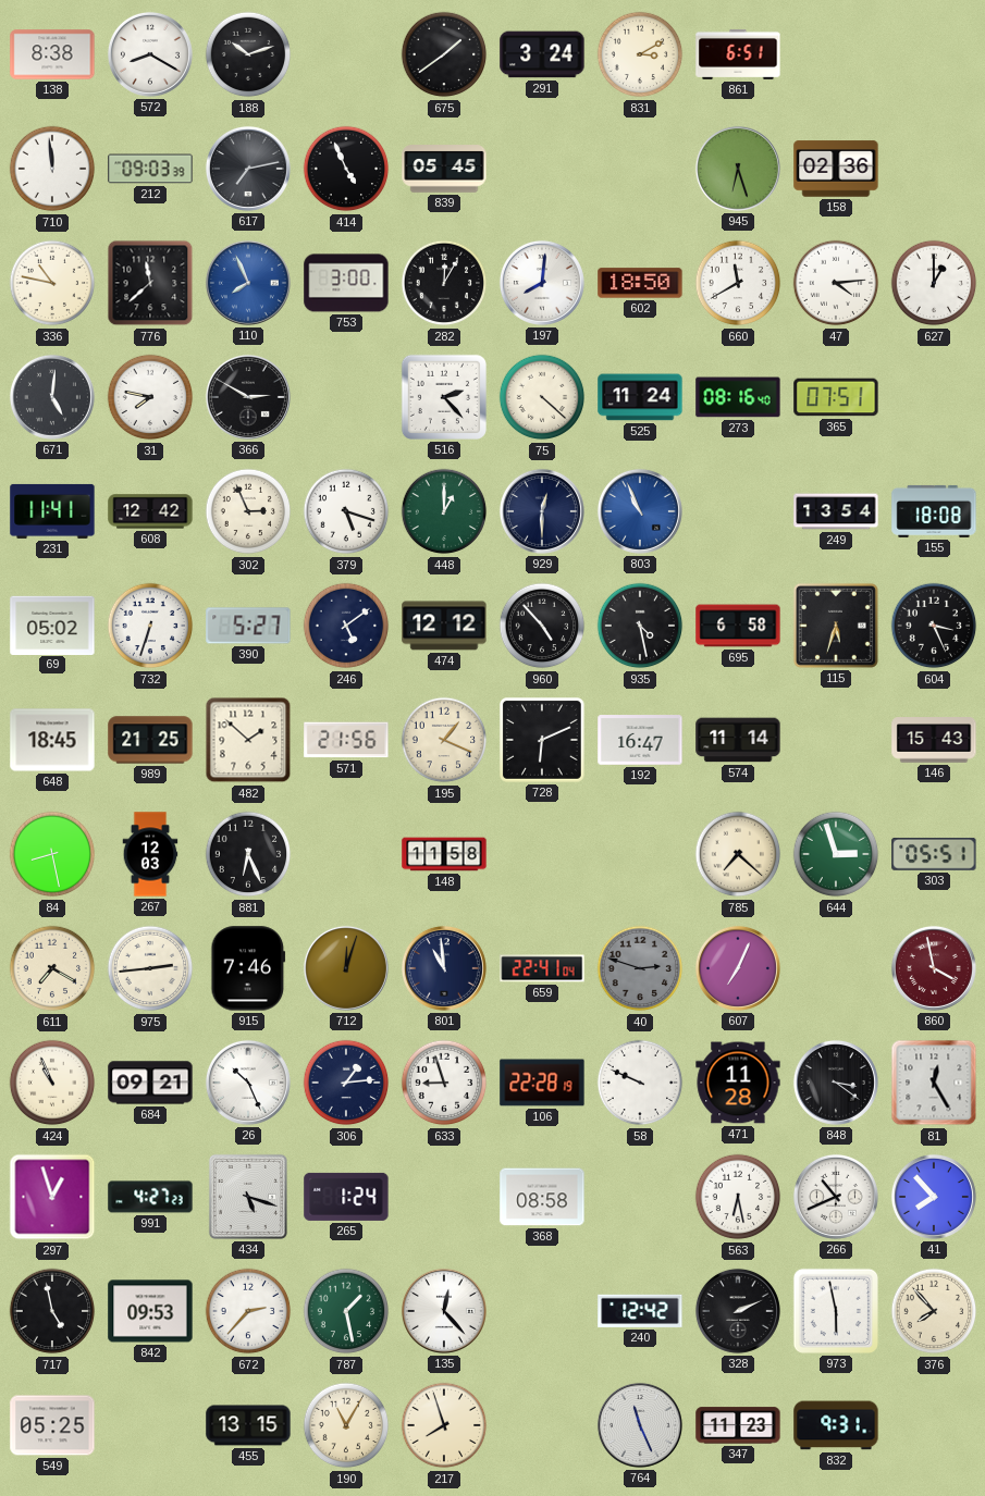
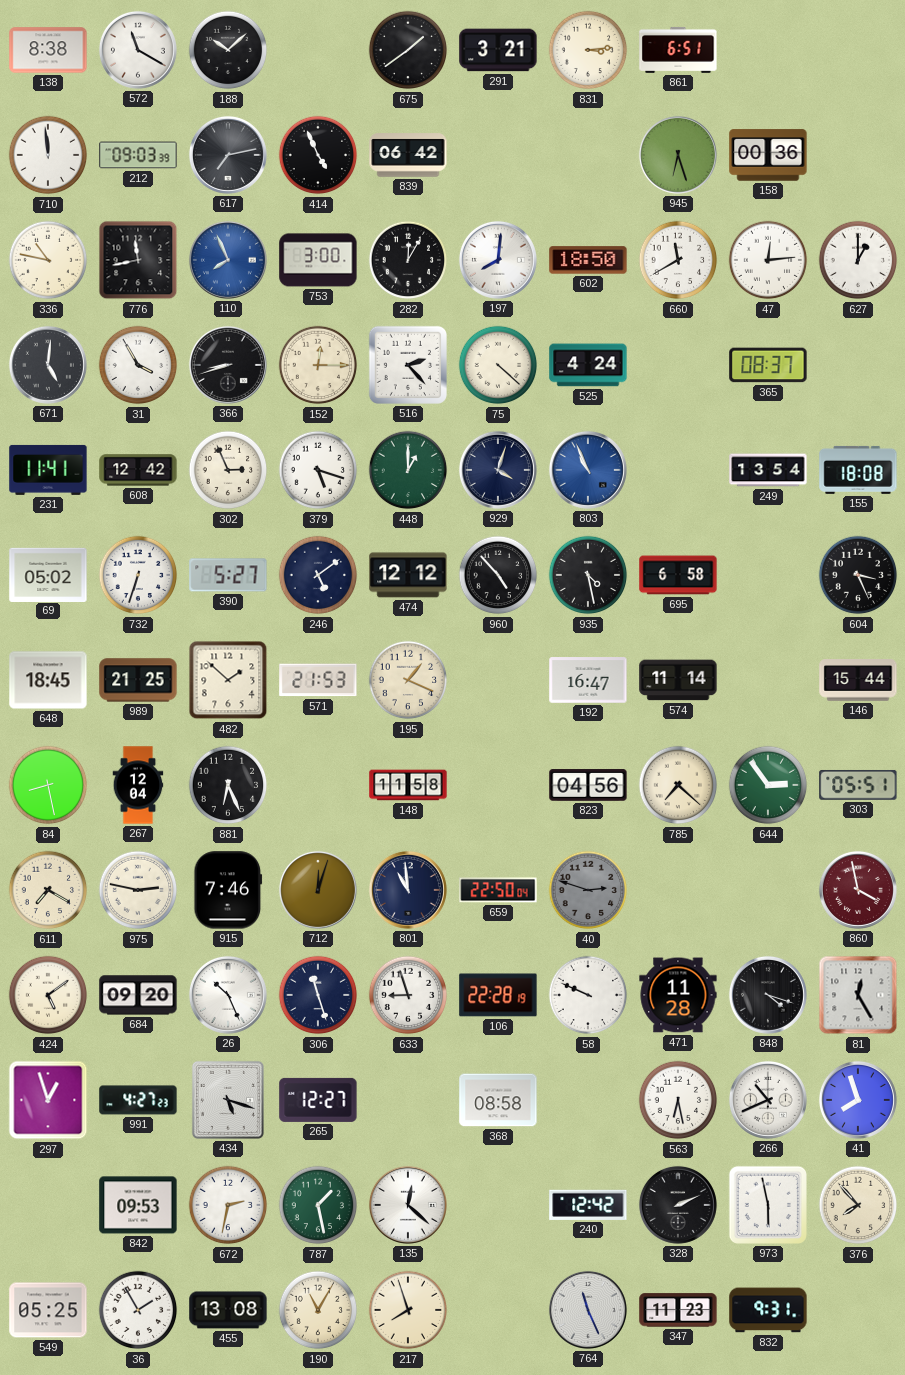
572: 8:20 -> 11:20
188: 10:12 -> 10:08
291: 3:24 -> 3:21
831: 3:10 -> 3:14
839: 05:45 -> 06:42
158: 02:36 -> 00:36
776: 11:38 -> 11:43
47: 4:14 -> 12:14
31: 7:47 -> 3:55
366: 2:50 -> 8:42
152: none -> 12:15
525: 11:24 -> 4:24
273: 08:16 -> none
365: 07:51 -> 08:37
929: 12:30 -> 4:03
115: 5:33 -> none
571: 21:56 -> 21:53
728: 6:11 -> none
146: 15:43 -> 15:44
267: 12:03 -> 12:04
823: none -> 04:56
644: 2:57 -> 2:54
975: 2:44 -> 2:47
659: 22:41 -> 22:50
607: 7:04 -> none
424: 10:56 -> 5:09
684: 09:21 -> 09:20
306: 1:14 -> 11:27
848: 3:21 -> 4:18
265: 1:24 -> 12:27
41: 7:53 -> 7:57
717: 4:58 -> none
672: 2:37 -> 2:32
135: 12:23 -> 12:22
36: none -> 1:55
455: 13:15 -> 13:08
